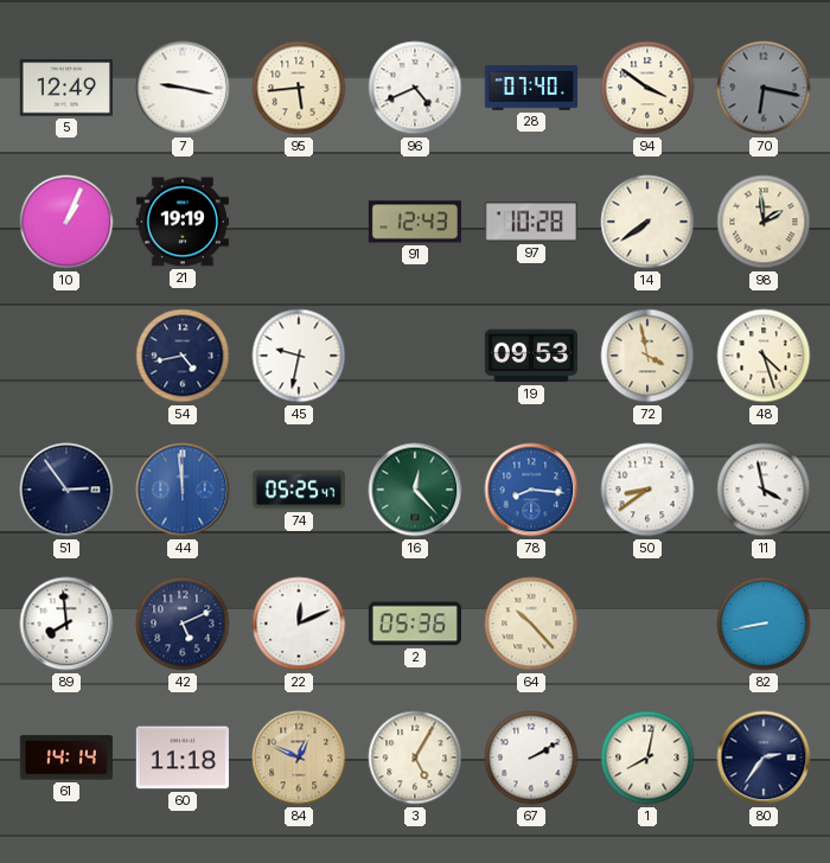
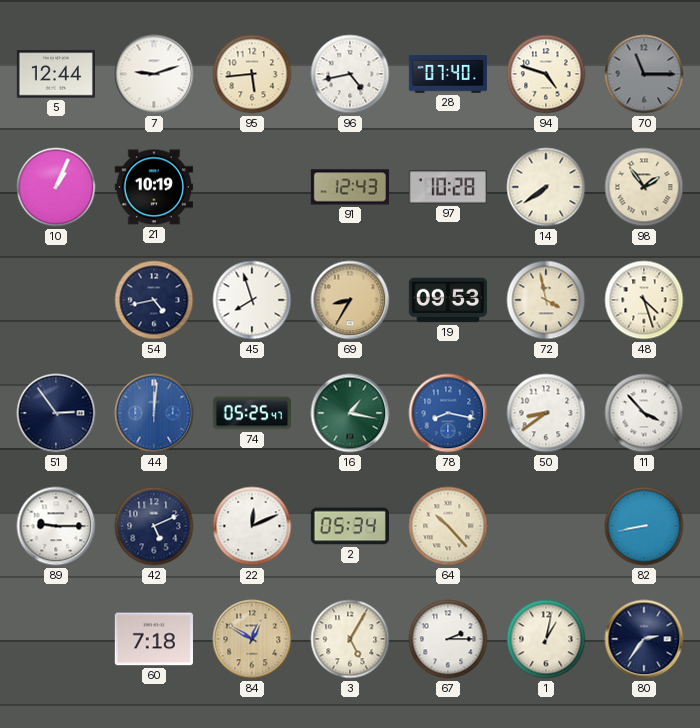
5: 12:49 -> 12:44
7: 9:17 -> 9:12
96: 4:41 -> 4:43
94: 3:51 -> 4:48
70: 6:17 -> 11:15
21: 19:19 -> 10:19
98: 1:59 -> 1:54
45: 9:32 -> 7:57
69: none -> 8:35
44: 11:59 -> 12:01
16: 12:23 -> 1:17
78: 8:16 -> 8:17
11: 3:58 -> 3:53
89: 7:59 -> 9:15
2: 05:36 -> 05:34
61: 14:14 -> none
60: 11:18 -> 7:18
84: 12:49 -> 12:50
67: 2:10 -> 2:15
1: 8:02 -> 1:02
